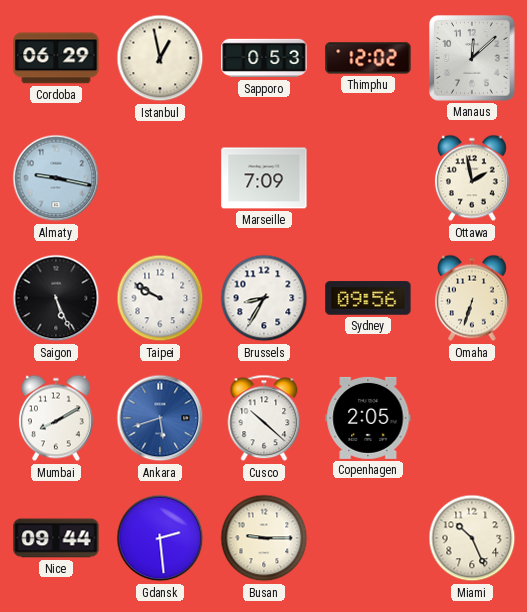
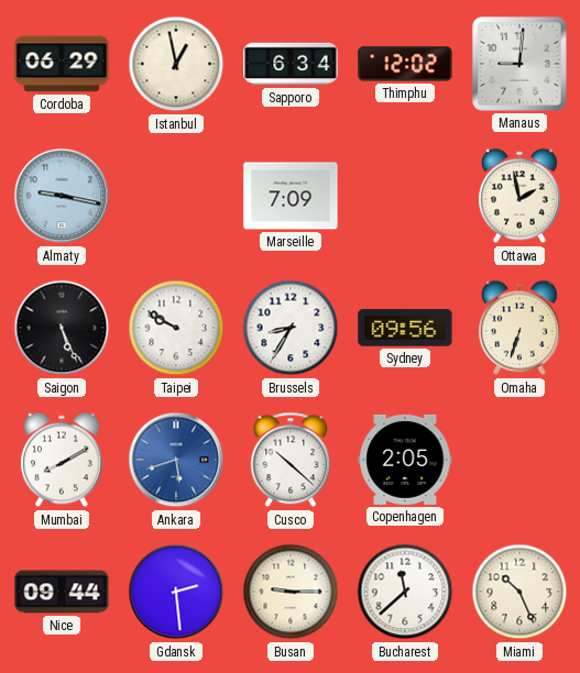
Sapporo: 0:53 -> 6:34
Manaus: 12:08 -> 9:01
Bucharest: none -> 11:38
